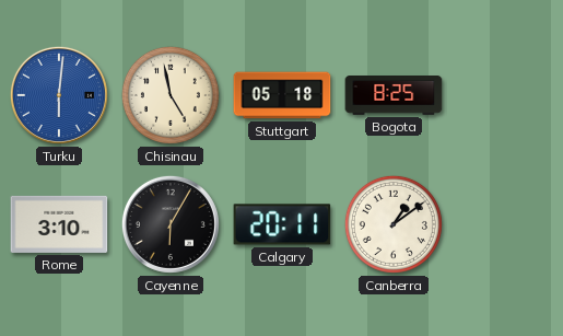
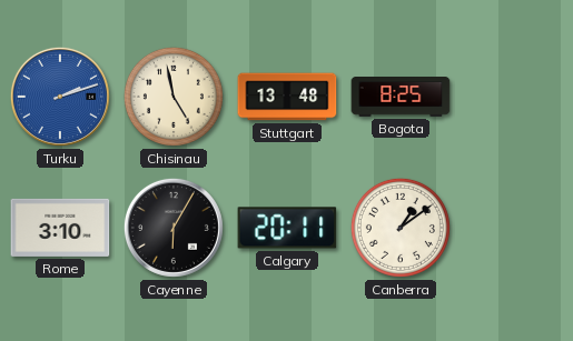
Turku: 6:01 -> 2:12
Stuttgart: 05:18 -> 13:48
